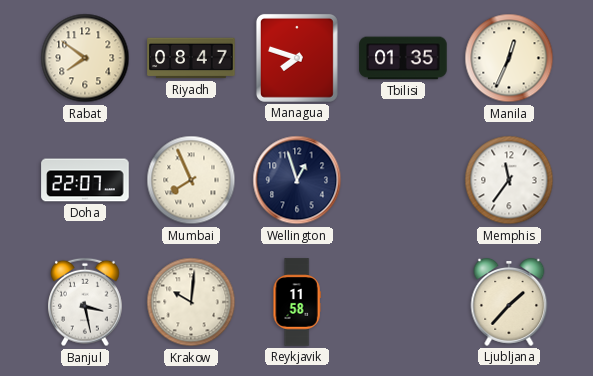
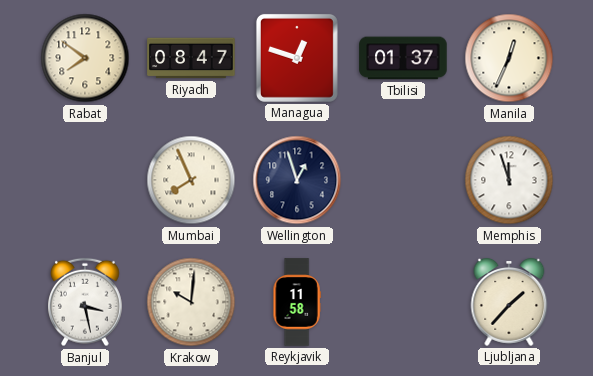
Managua: 7:48 -> 12:48
Tbilisi: 01:35 -> 01:37
Doha: 22:07 -> none
Memphis: 11:36 -> 11:57
